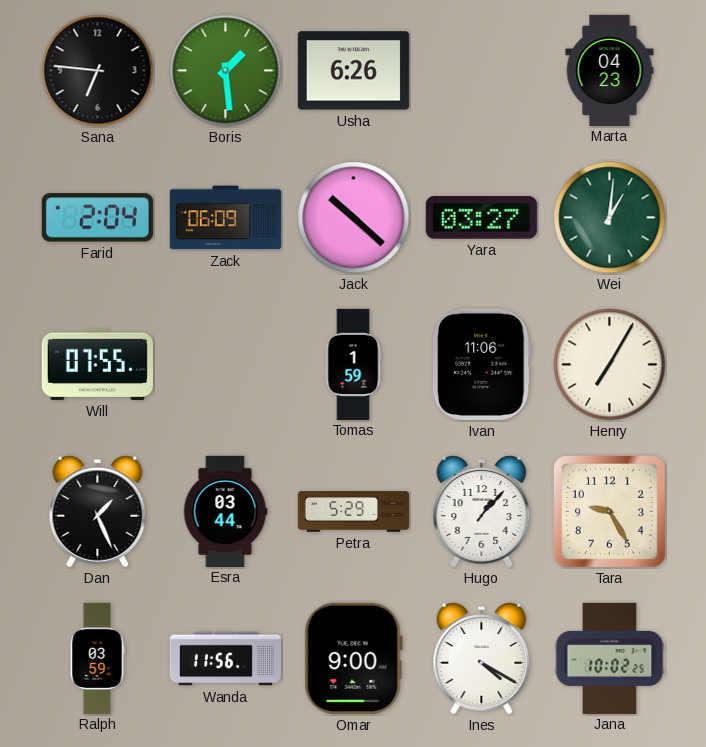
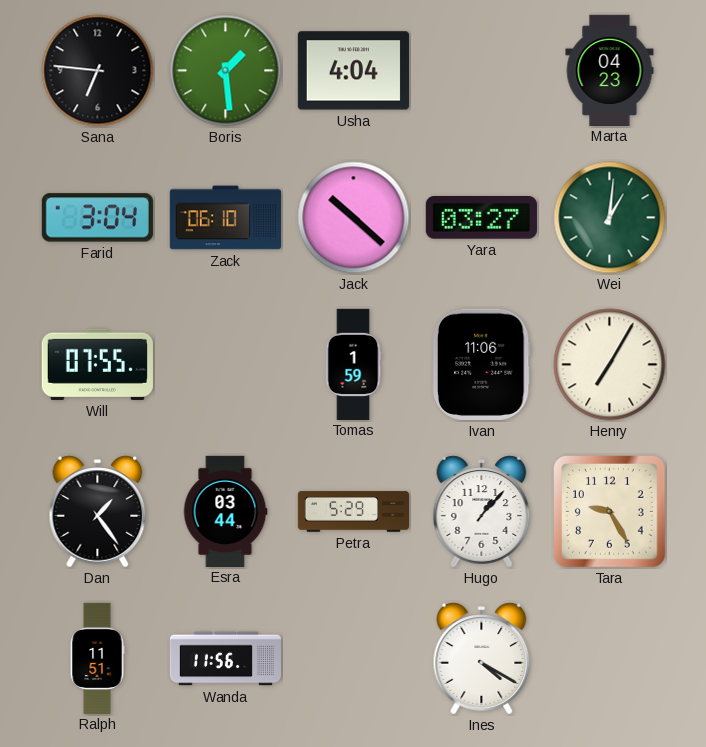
Usha: 6:26 -> 4:04
Farid: 2:04 -> 3:04
Zack: 06:09 -> 06:10
Dan: 1:26 -> 1:24
Ralph: 03:59 -> 11:51
Omar: 9:00 -> none
Jana: 10:02 -> none
